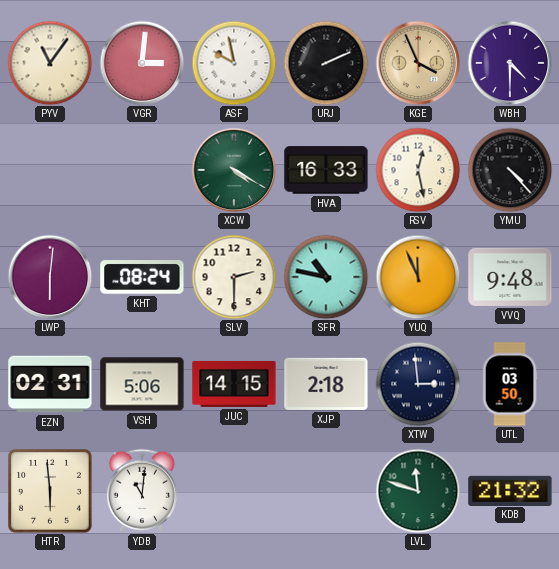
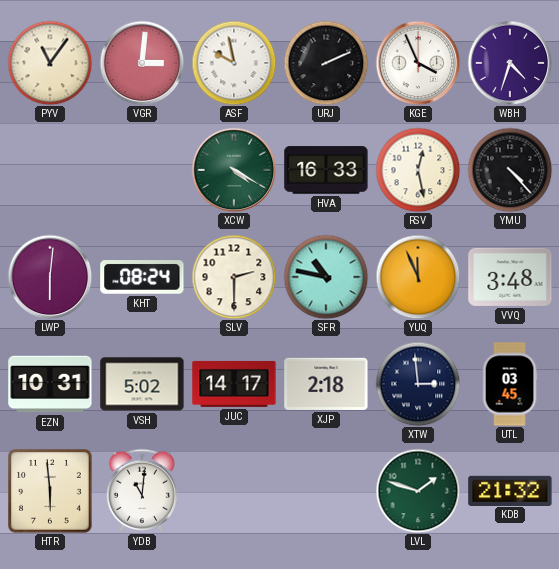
KGE dial: champagne -> white
WBH: 4:30 -> 4:33
VVQ: 9:48 -> 3:48
EZN: 02:31 -> 10:31
VSH: 5:06 -> 5:02
JUC: 14:15 -> 14:17
UTL: 03:50 -> 03:45
LVL: 11:48 -> 1:48
